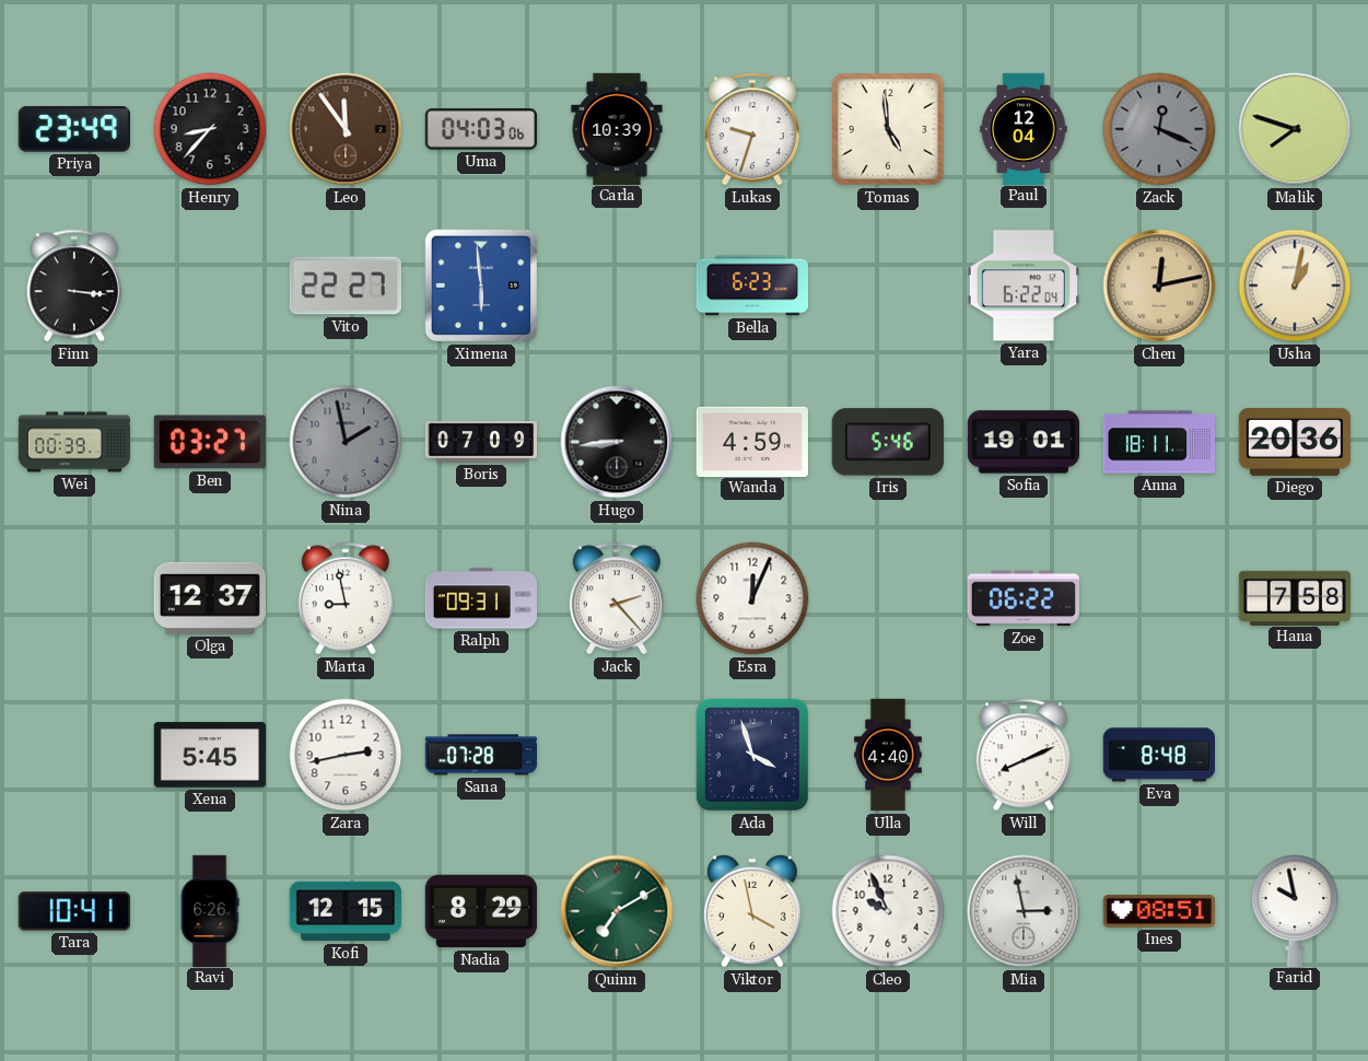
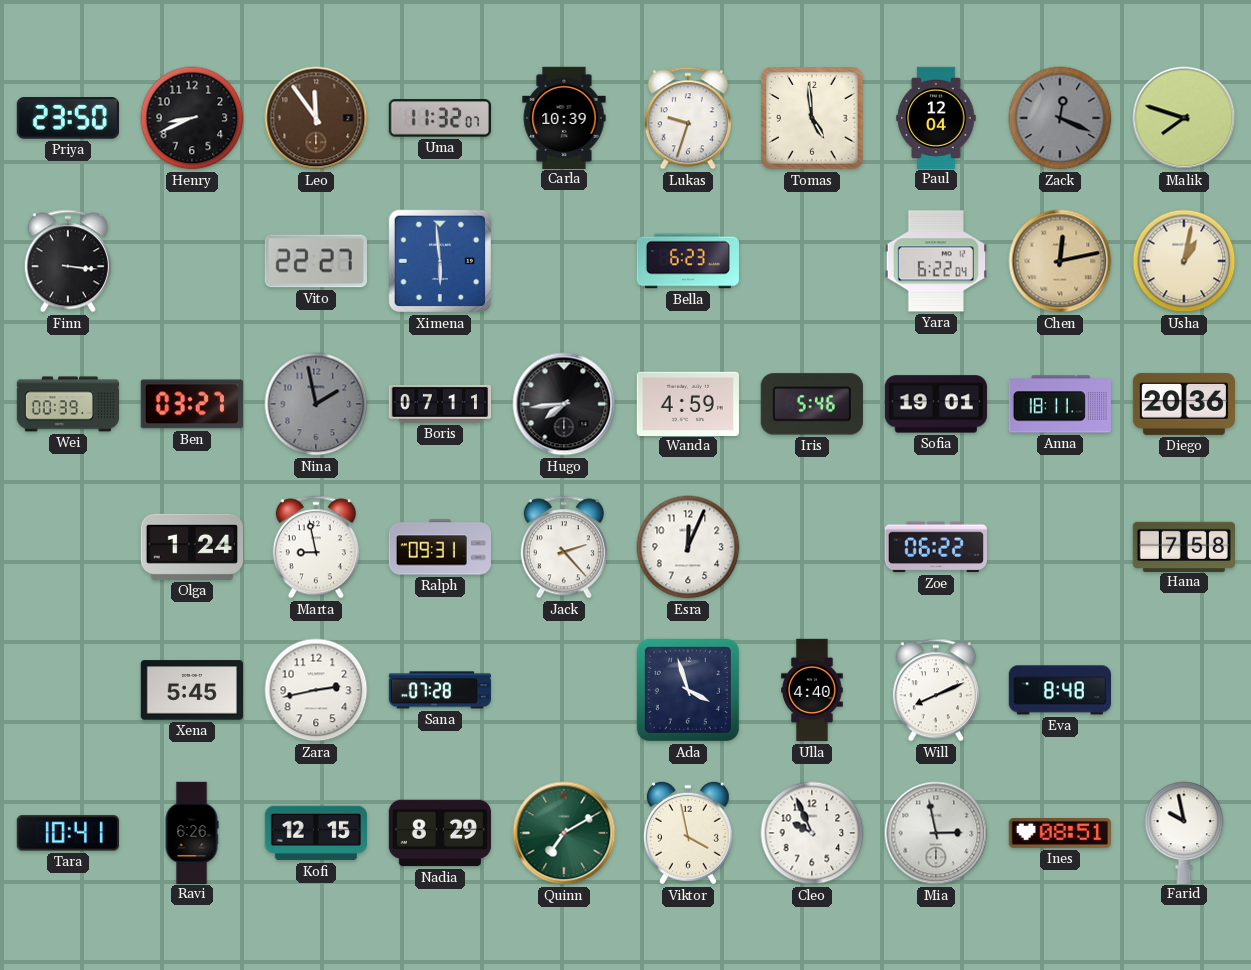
Priya: 23:49 -> 23:50
Henry: 8:37 -> 8:41
Uma: 04:03 -> 11:32
Boris: 07:09 -> 07:11
Hugo: 8:44 -> 7:44
Olga: 12:37 -> 1:24
